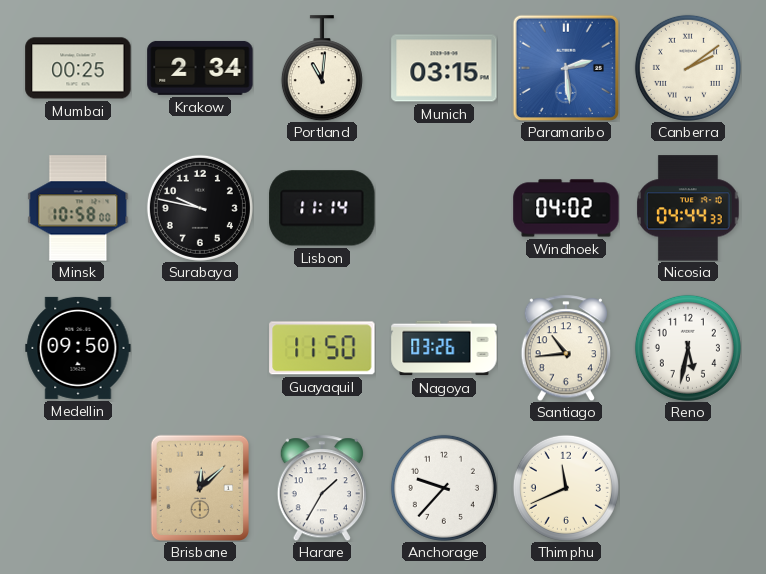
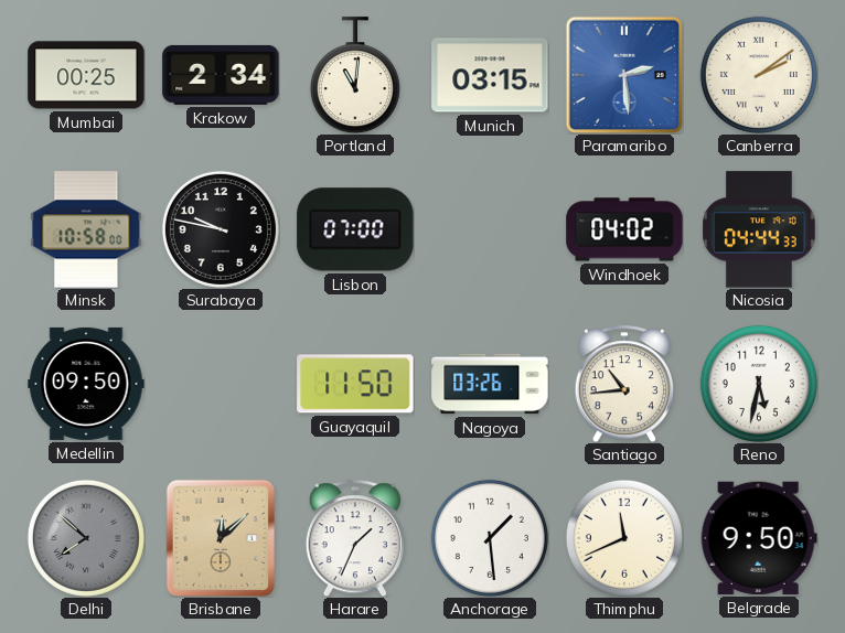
Lisbon: 11:14 -> 07:00
Delhi: none -> 7:52
Harare: 1:35 -> 1:34
Anchorage: 9:37 -> 1:29
Belgrade: none -> 9:50
